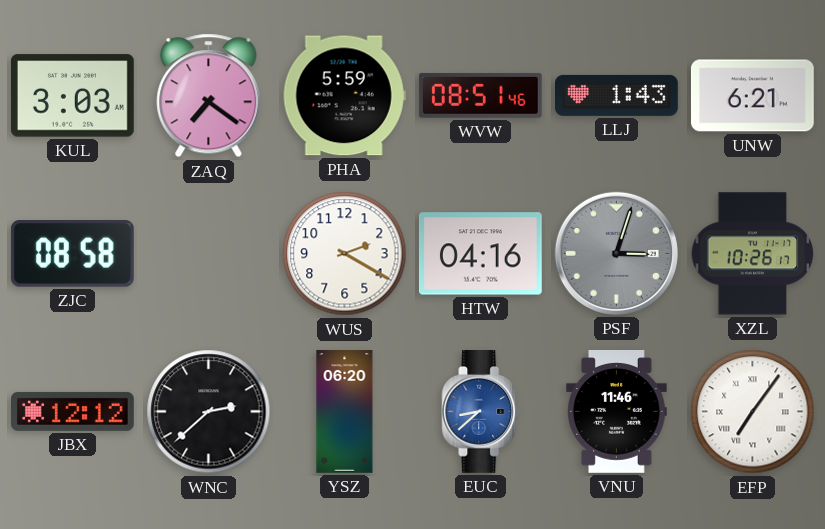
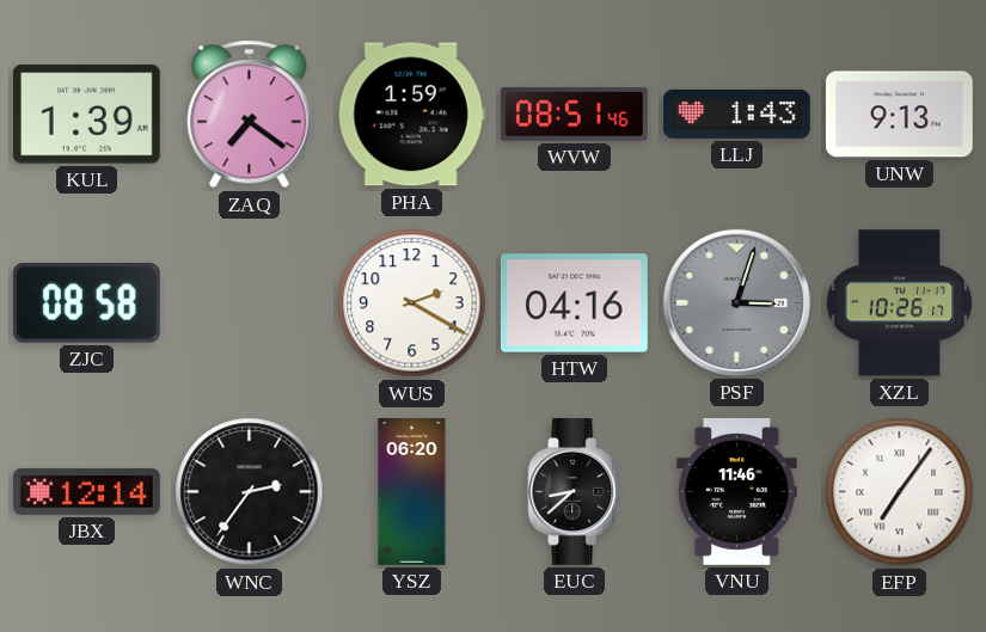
KUL: 3:03 -> 1:39
PHA: 5:59 -> 1:59
UNW: 6:21 -> 9:13
JBX: 12:12 -> 12:14
WNC: 2:38 -> 2:36
EUC dial: blue -> black
